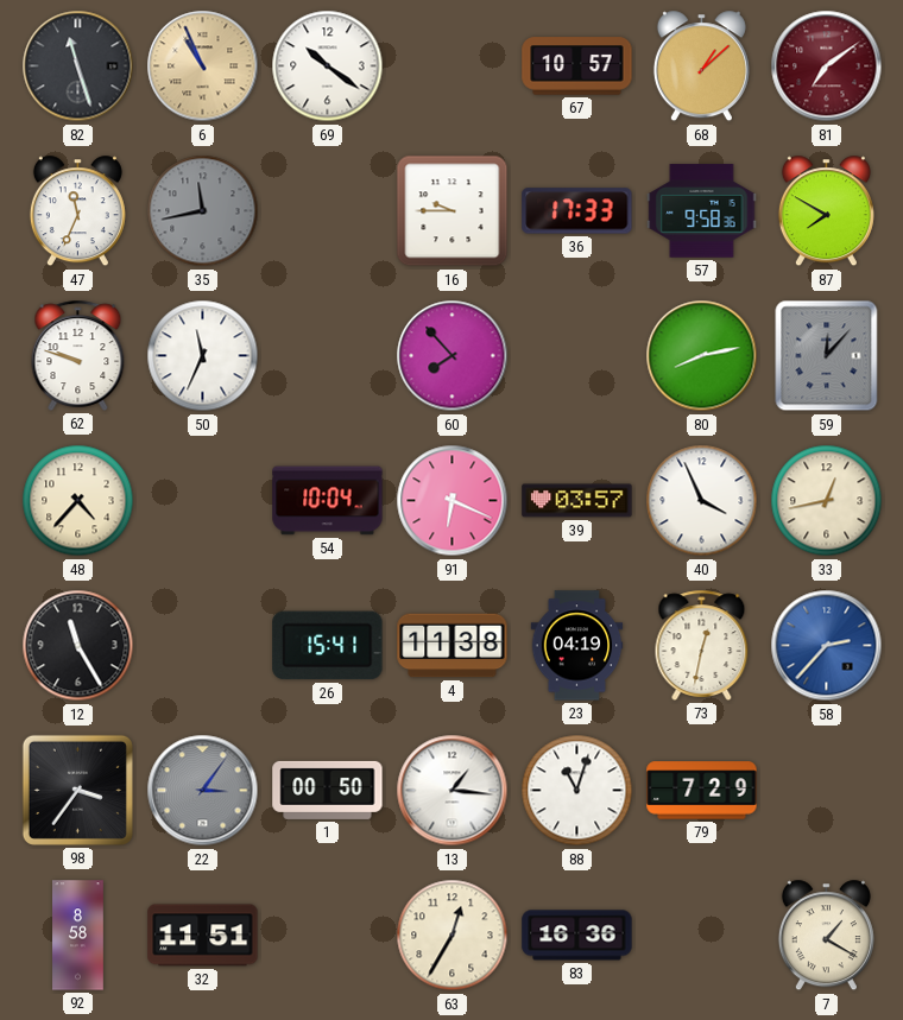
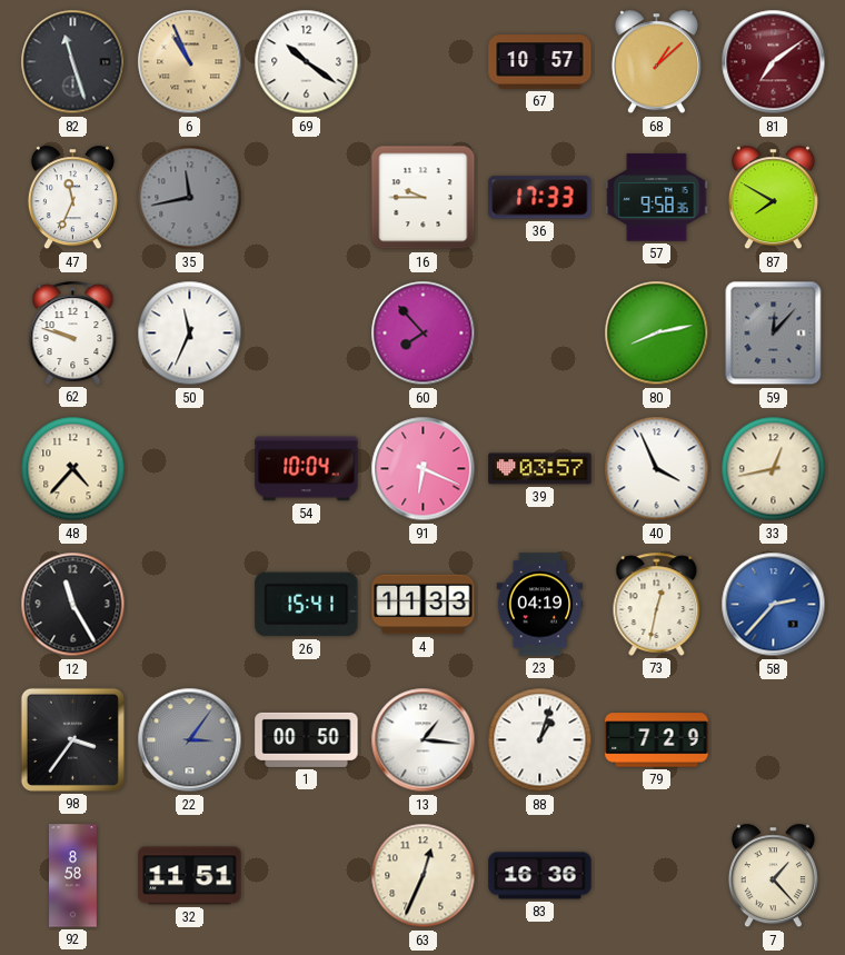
4: 11:38 -> 11:33
88: 11:03 -> 1:03
63: 12:35 -> 12:34
7: 1:20 -> 1:23
